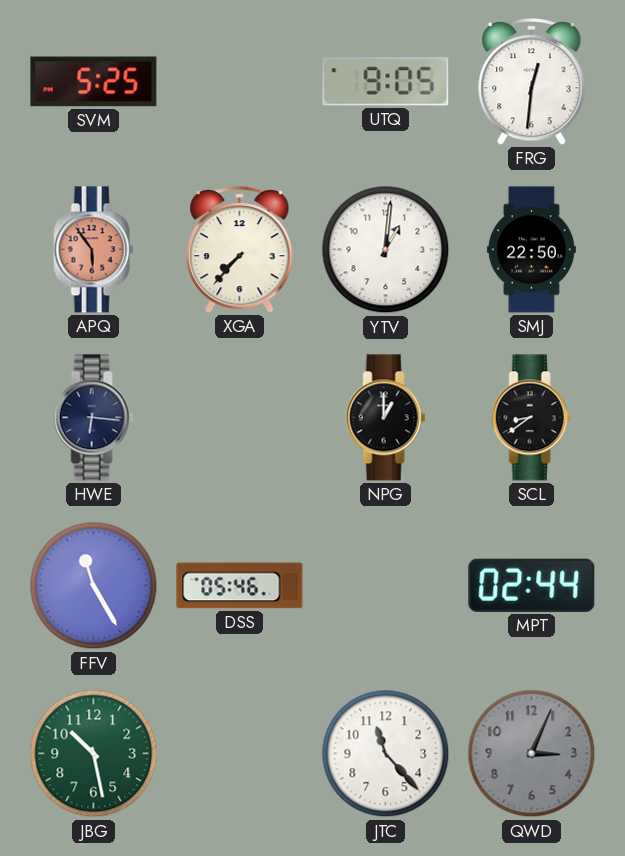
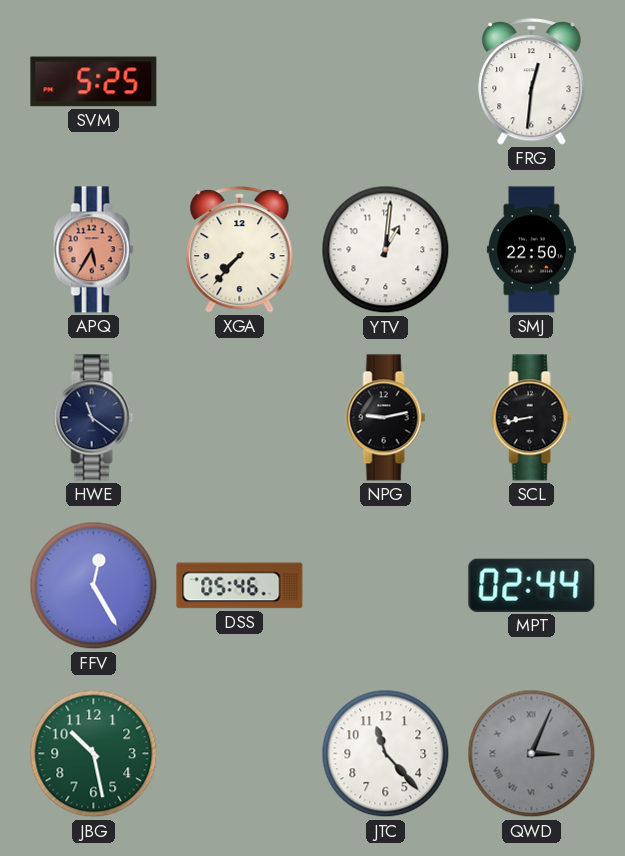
UTQ: 9:05 -> none
APQ: 5:54 -> 5:35
HWE: 6:16 -> 11:21
NPG: 1:00 -> 9:13
SCL: 8:39 -> 8:43
FFV: 11:25 -> 12:25
QWD numerals: Arabic -> Roman
